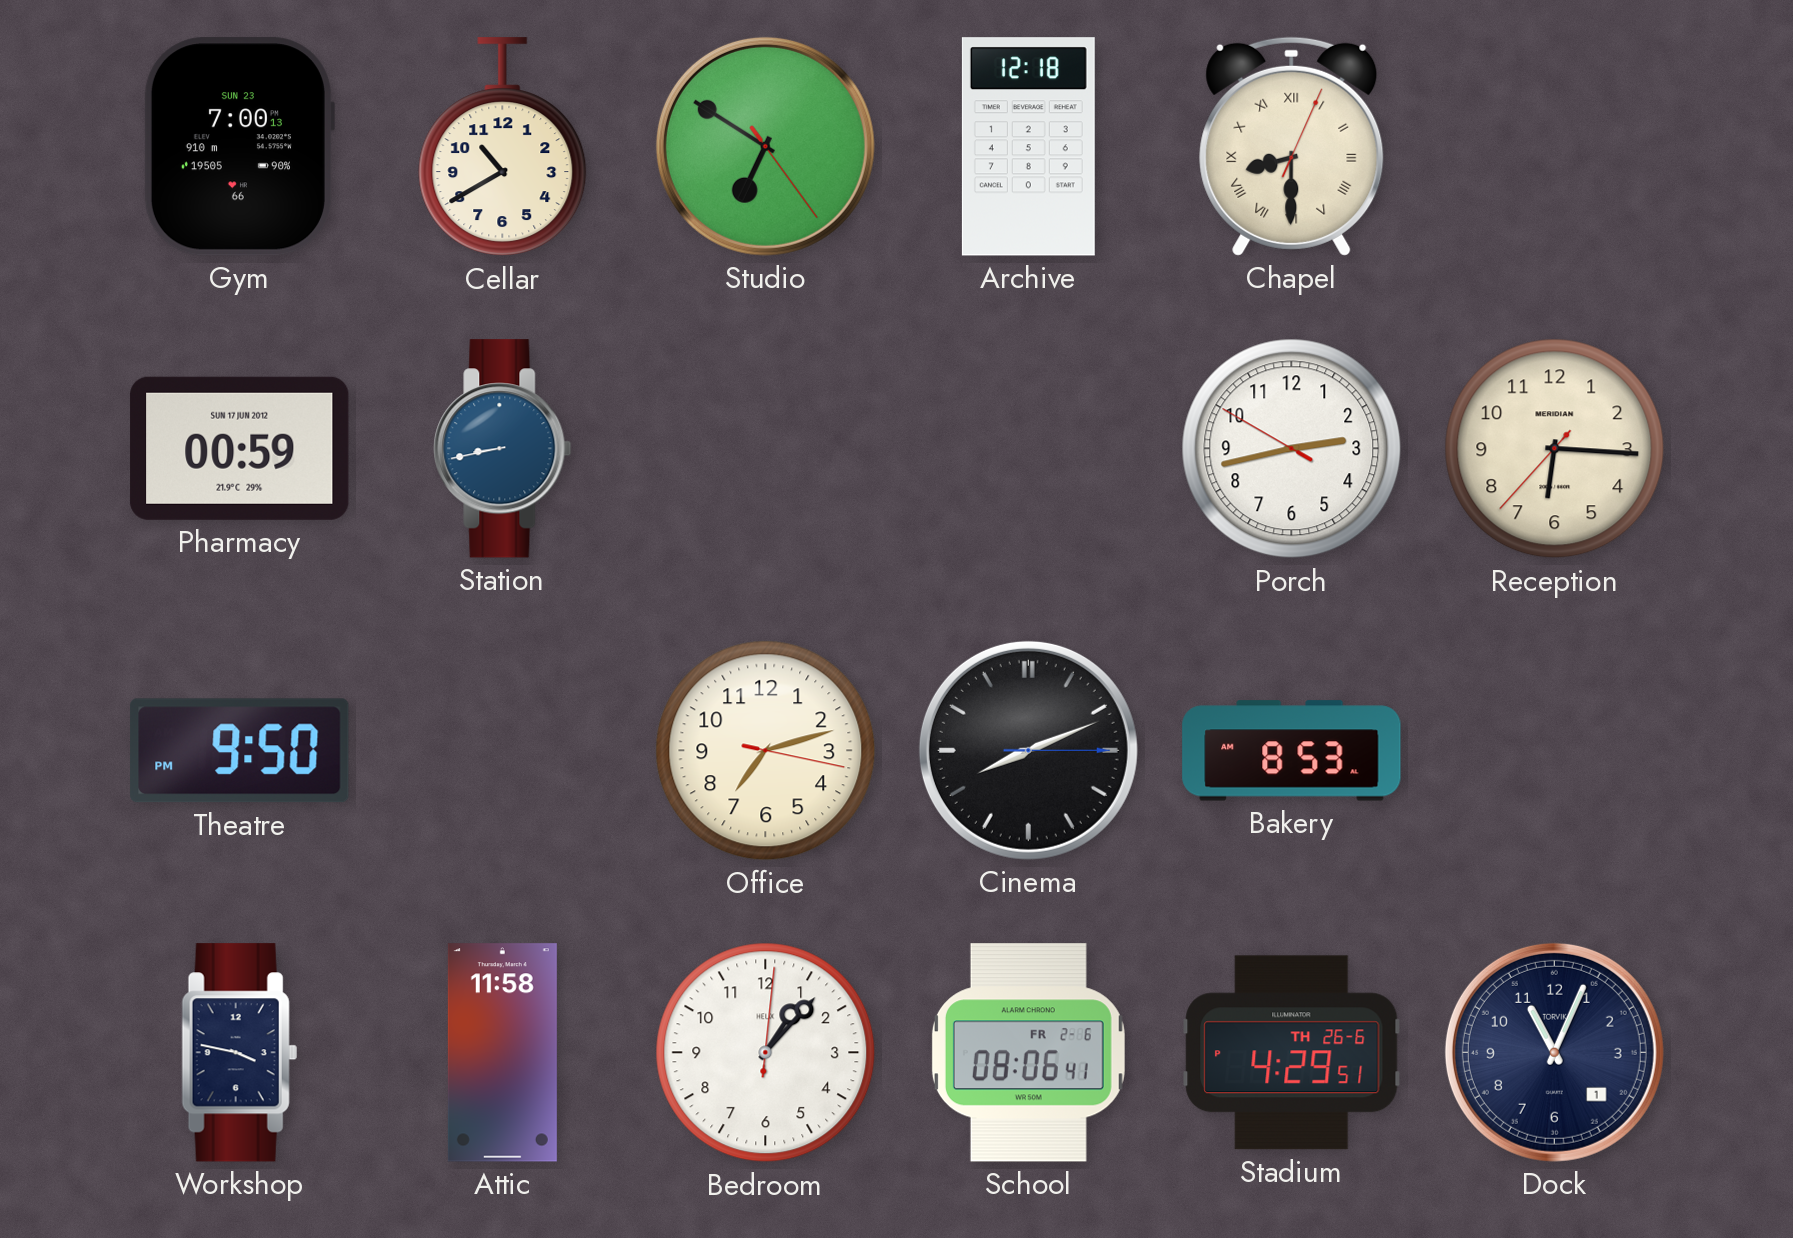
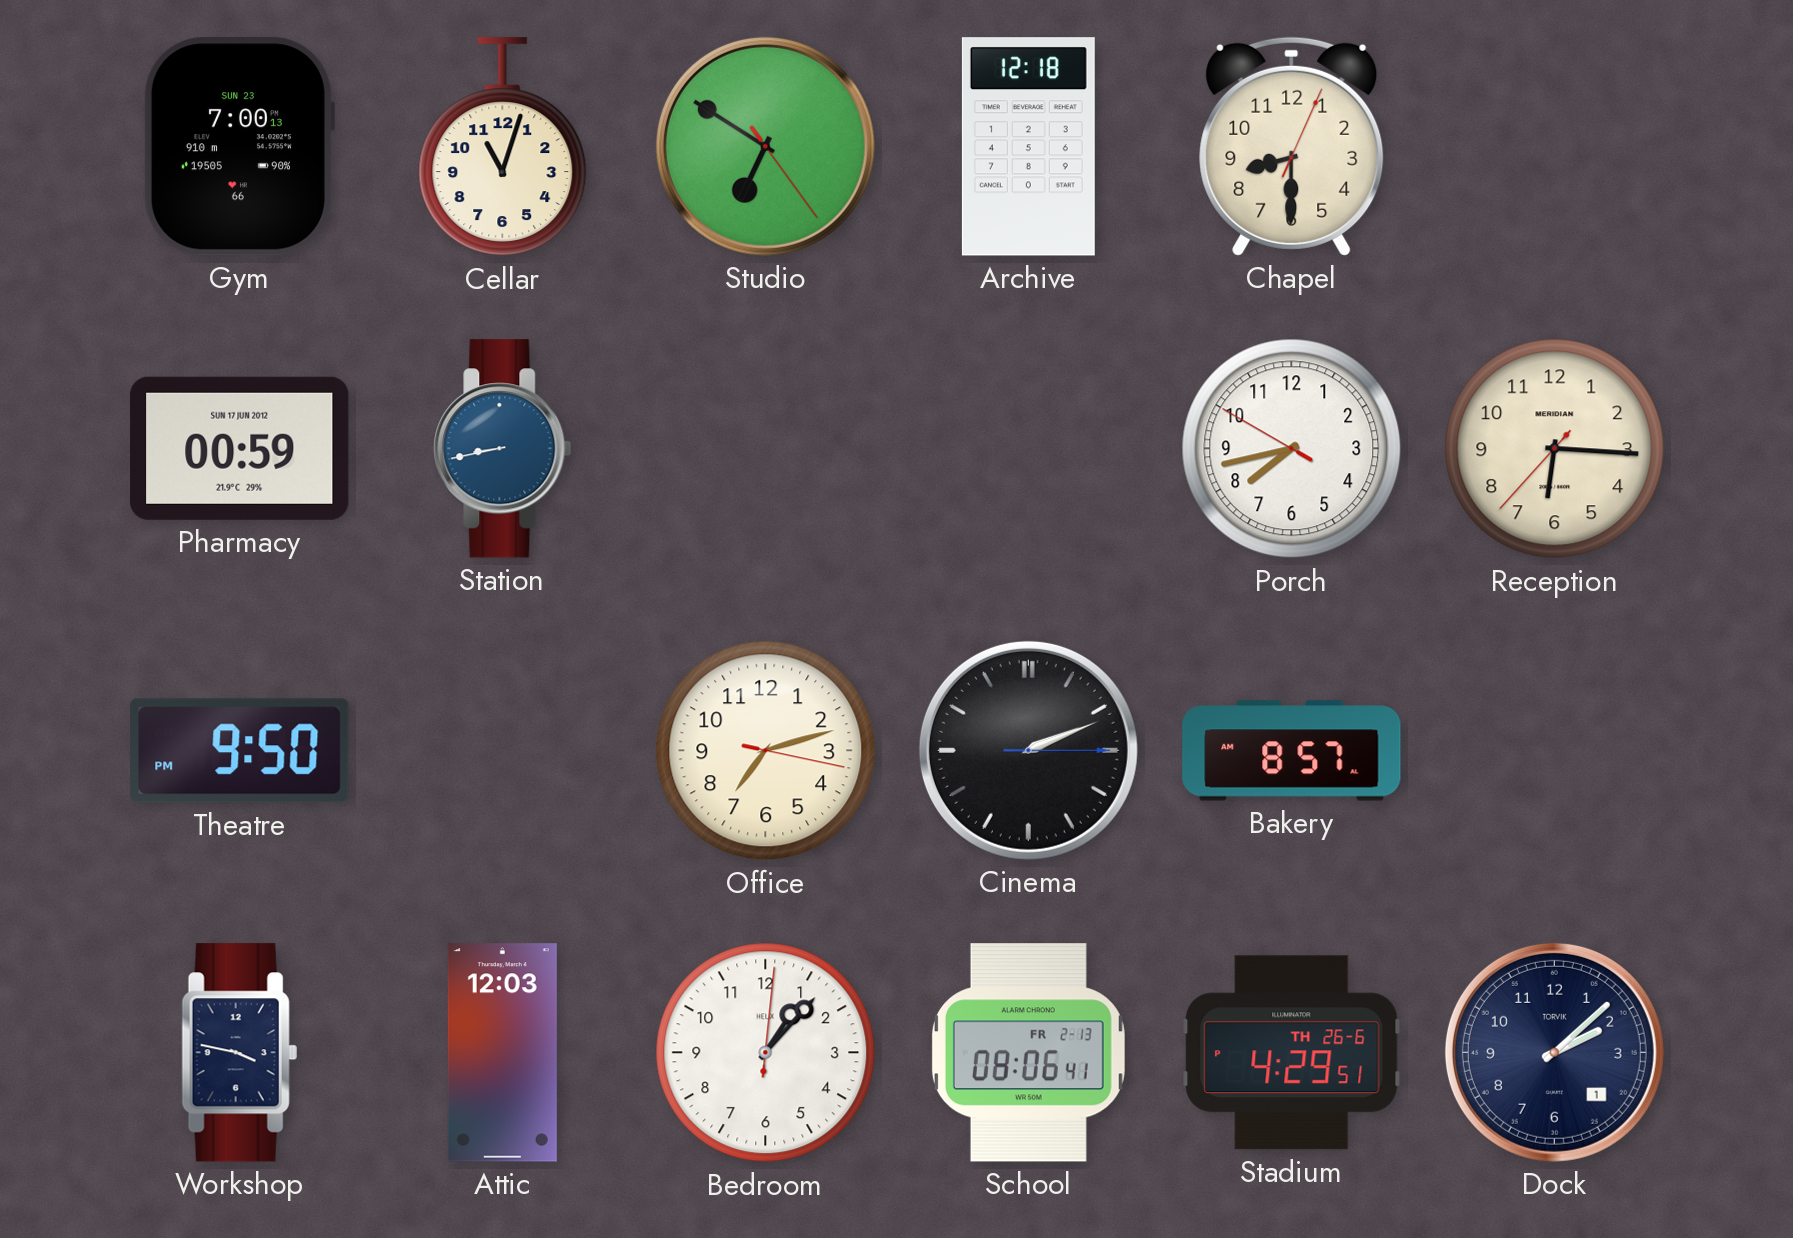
Cellar: 10:40 -> 11:03
Chapel numerals: Roman -> Arabic
Porch: 2:42 -> 7:42
Cinema: 8:11 -> 2:11
Bakery: 8:53 -> 8:57
Attic: 11:58 -> 12:03
School date: FR 2-6 -> FR 2-13
Dock: 11:04 -> 2:08
